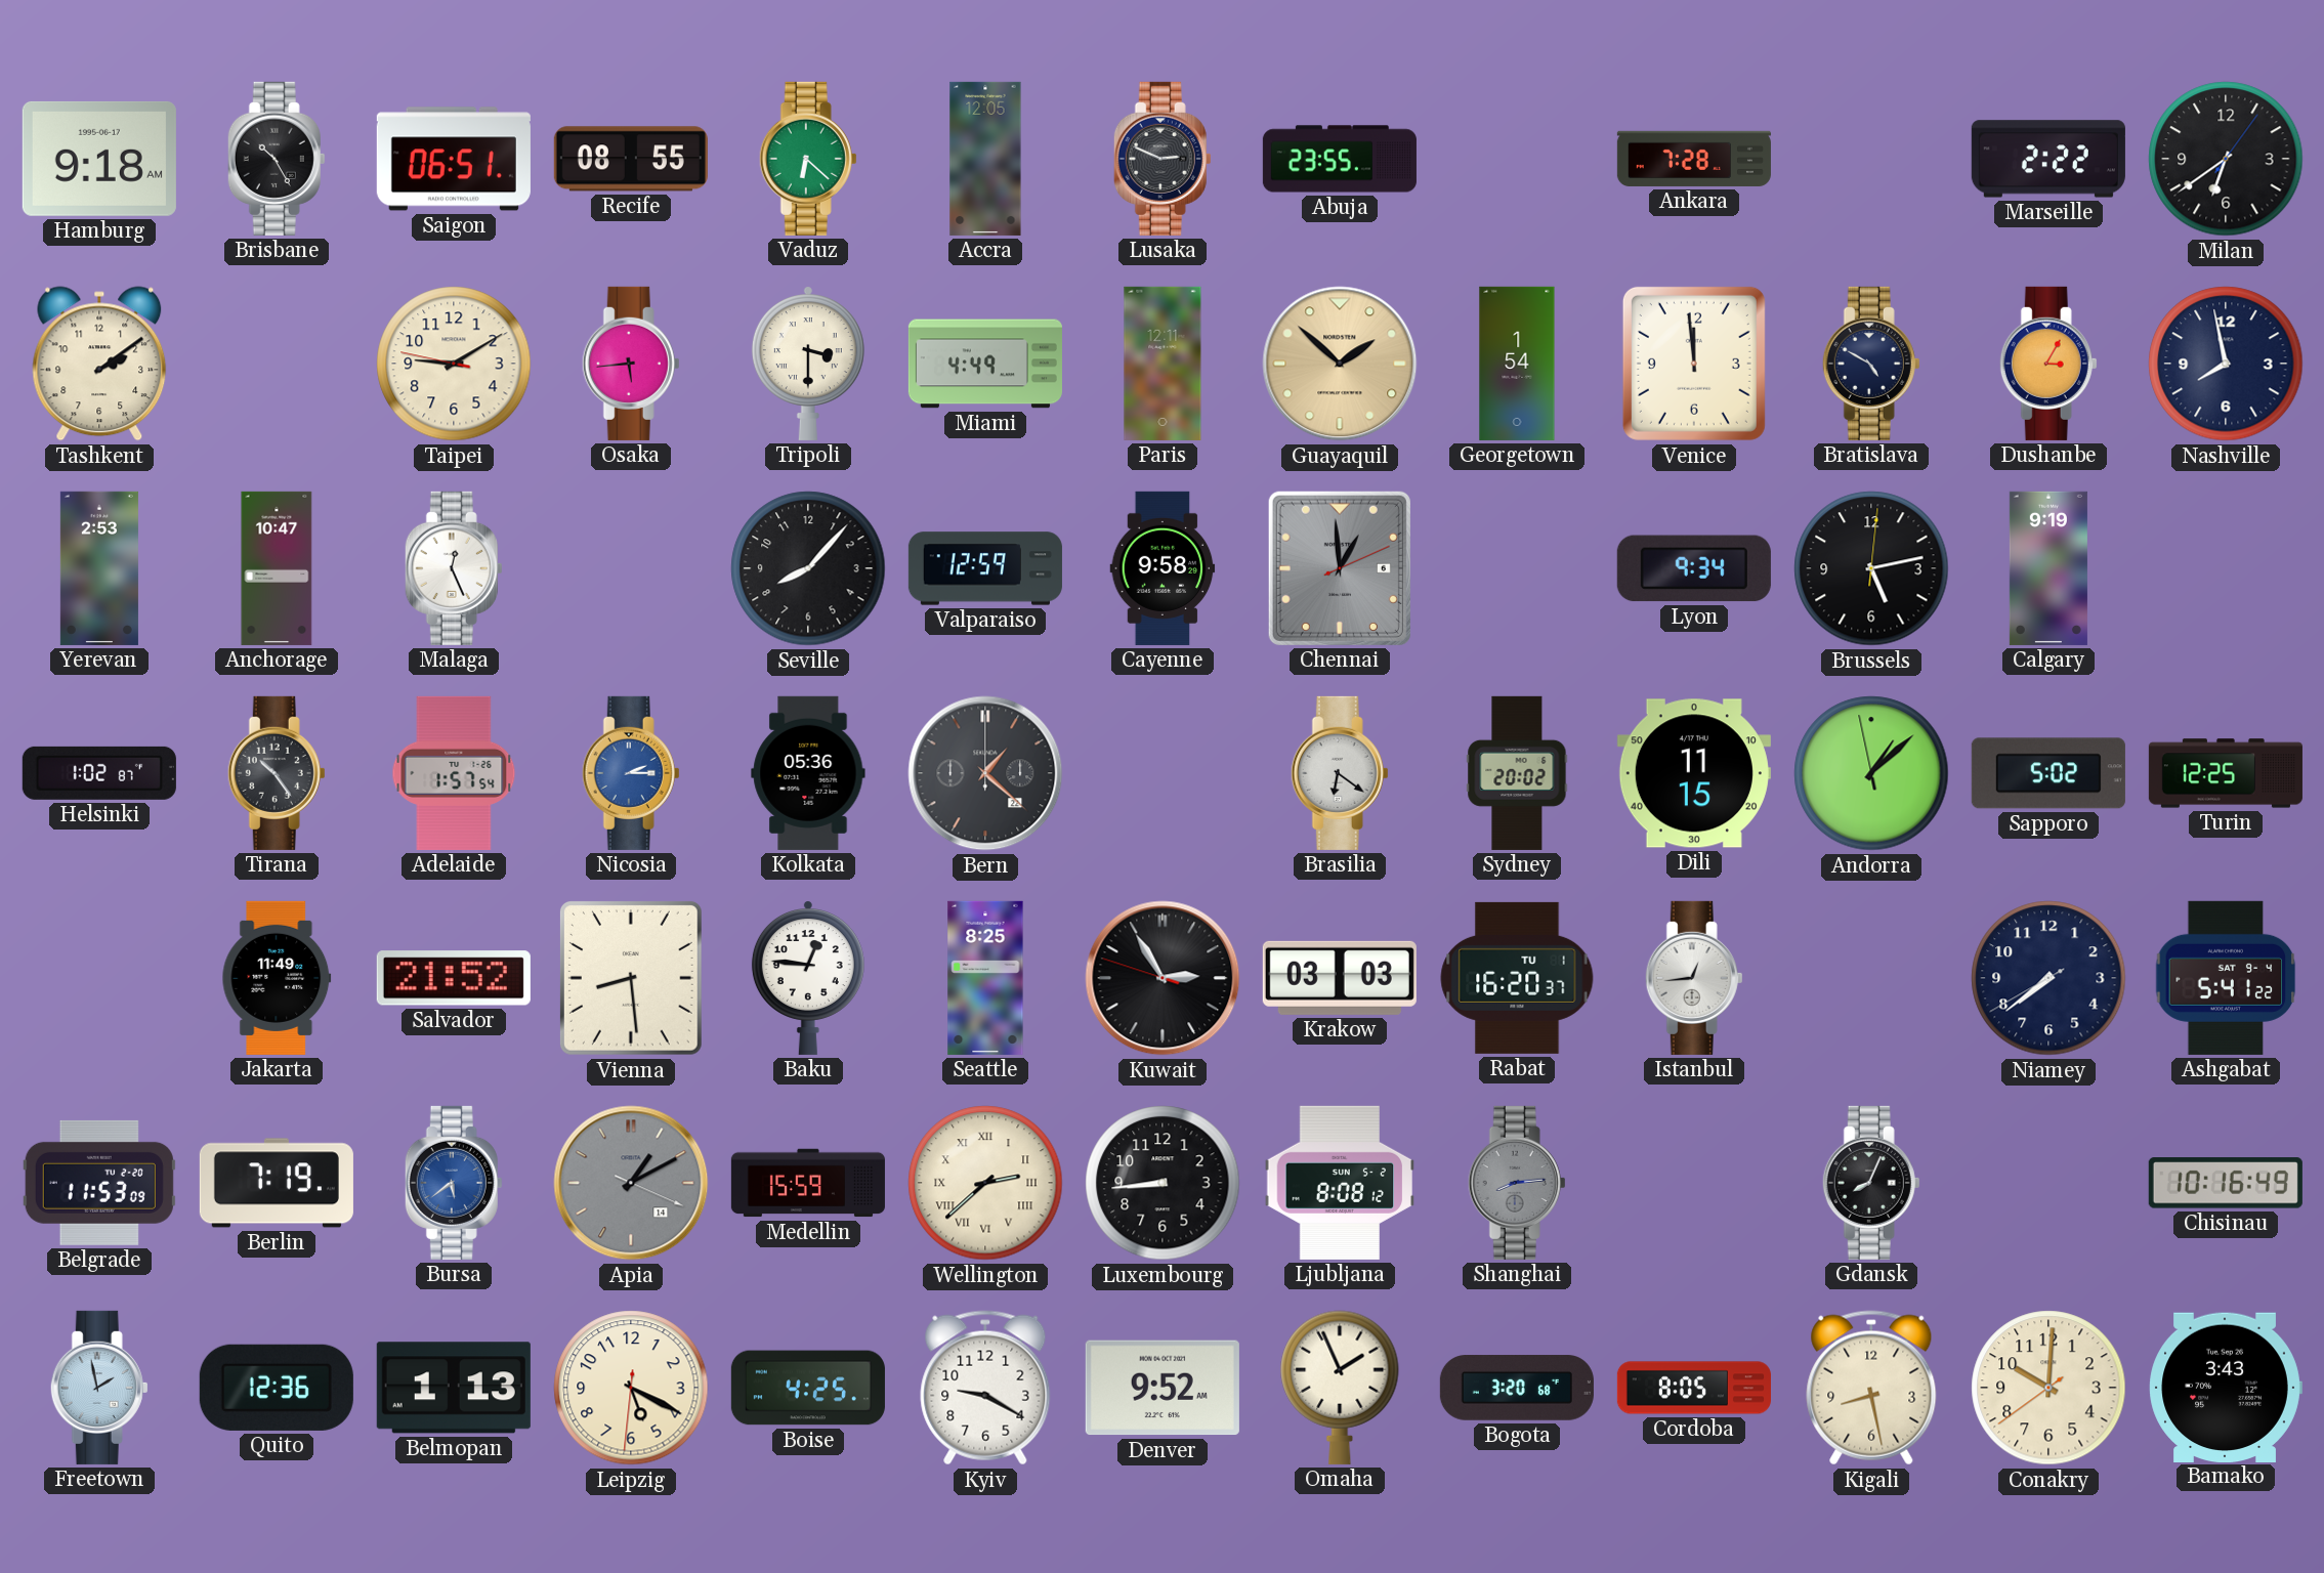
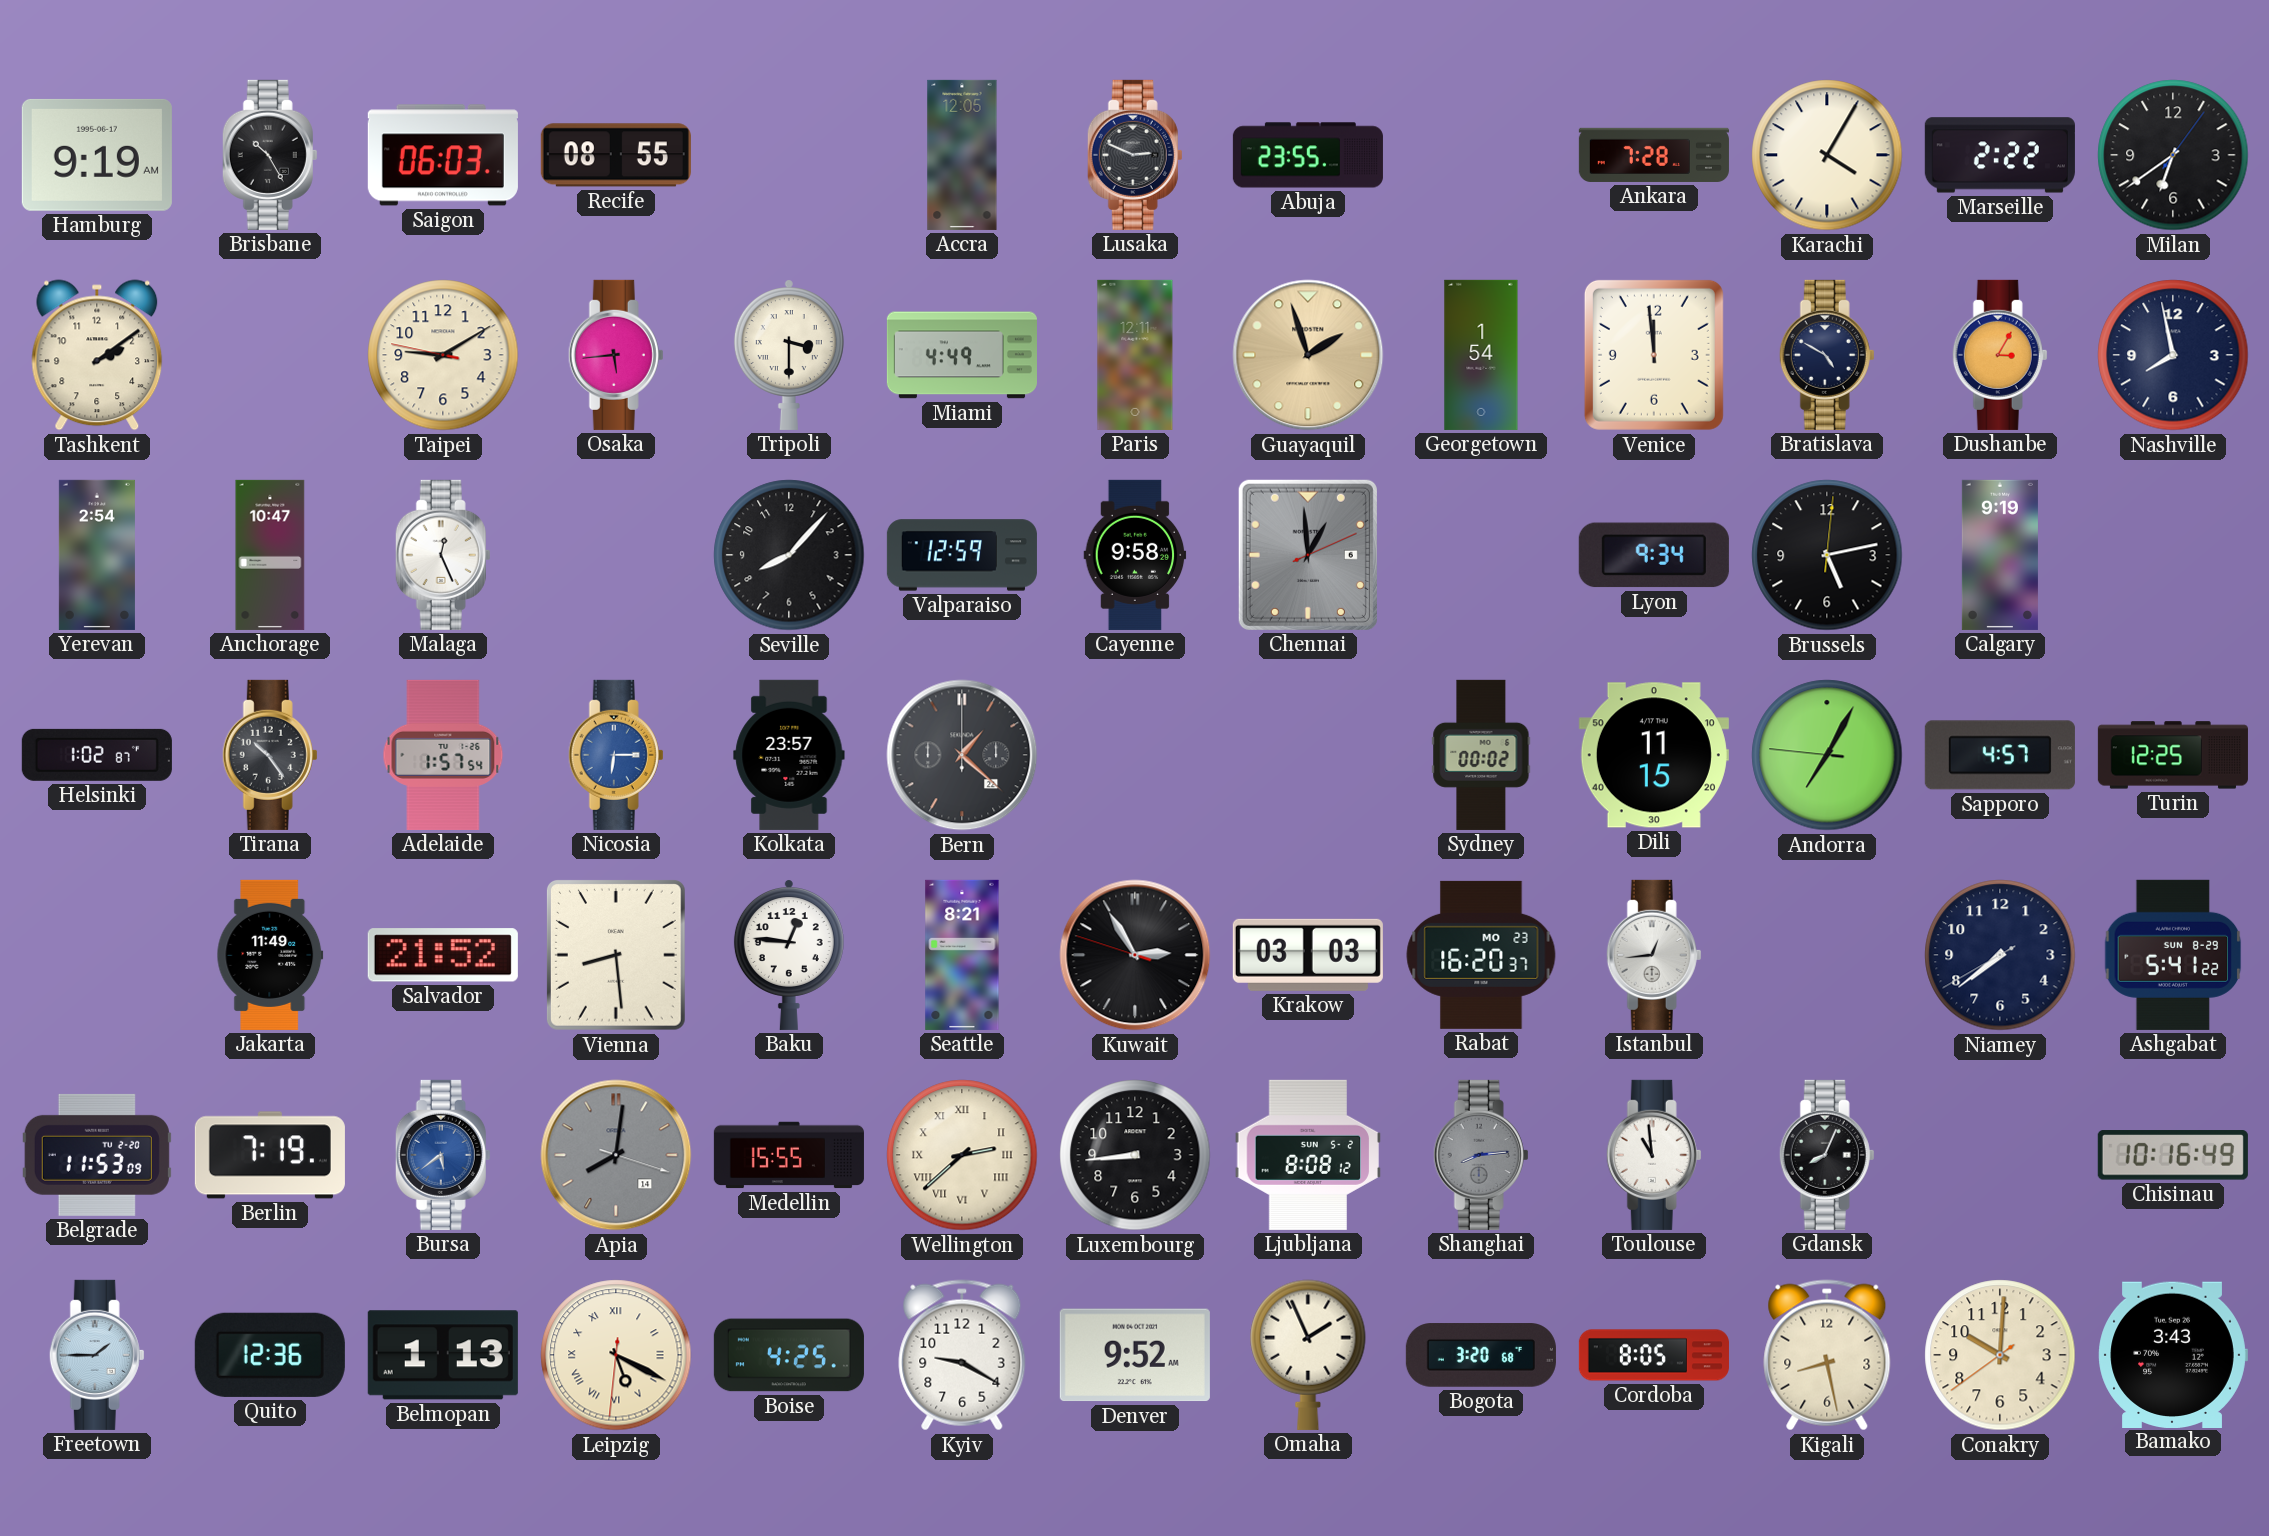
Hamburg: 9:18 -> 9:19
Saigon: 06:51 -> 06:03
Vaduz: 6:22 -> none
Karachi: none -> 4:05
Guayaquil: 1:52 -> 1:57
Yerevan: 2:53 -> 2:54
Nicosia: 2:15 -> 6:15
Kolkata: 05:36 -> 23:57
Brasilia: 6:21 -> none
Sydney: 20:02 -> 00:02
Andorra: 1:07 -> 7:04
Sapporo: 5:02 -> 4:57
Seattle: 8:25 -> 8:21
Rabat date: TU 1 -> MO 23
Ashgabat date: SAT 9-4 -> SUN 8-29
Apia: 1:10 -> 8:01
Medellin: 15:59 -> 15:55
Toulouse: none -> 10:59
Freetown: 1:58 -> 1:45
Leipzig numerals: Arabic -> Roman
